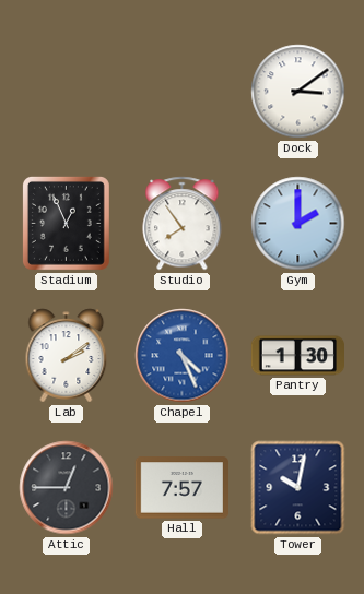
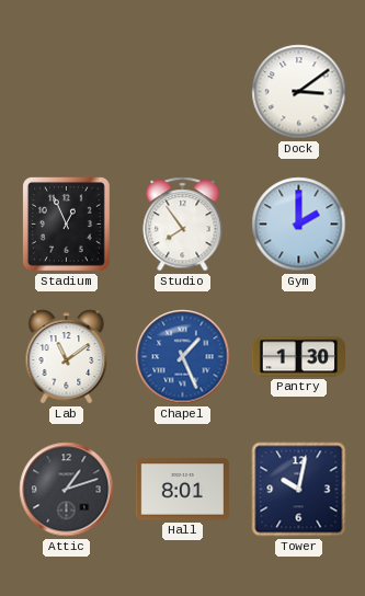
Lab: 2:09 -> 11:09
Chapel: 4:26 -> 1:26
Attic: 12:45 -> 1:12
Hall: 7:57 -> 8:01
